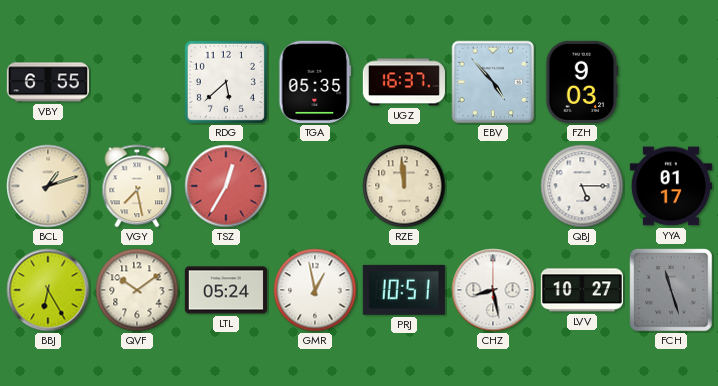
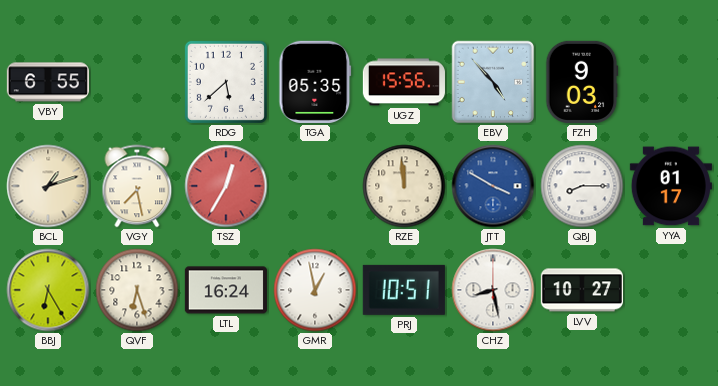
UGZ: 16:37 -> 15:56
JTT: none -> 3:50
QBJ: 5:15 -> 8:15
QVF: 10:09 -> 6:27
LTL: 05:24 -> 16:24
FCH: 11:27 -> none
